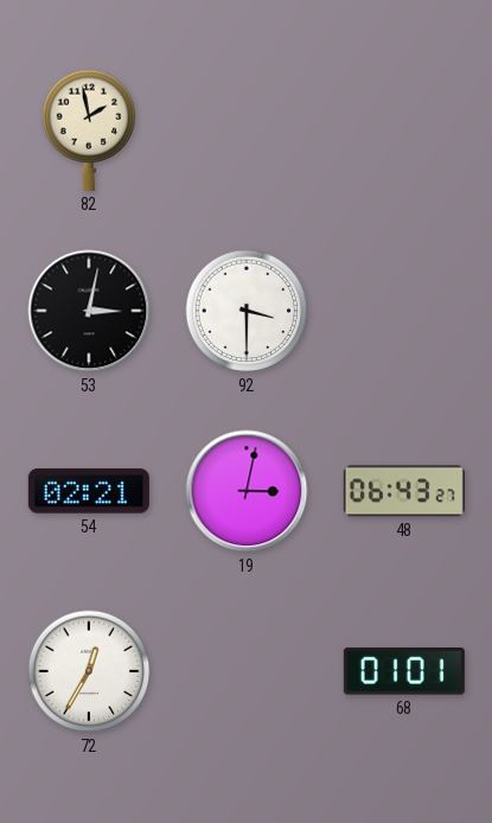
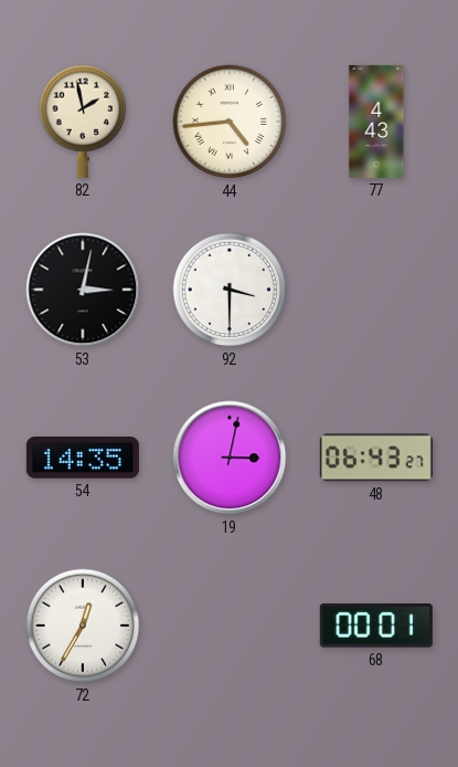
44: none -> 4:44
77: none -> 4:43
54: 02:21 -> 14:35
68: 01:01 -> 00:01
